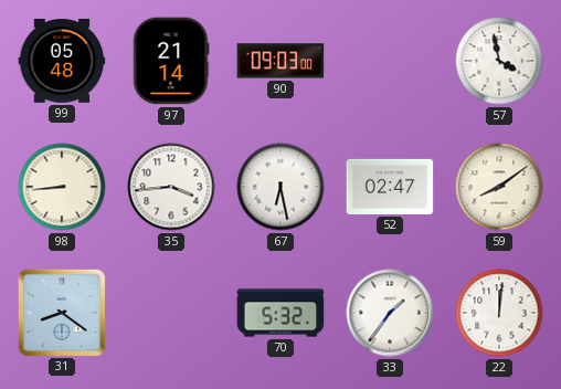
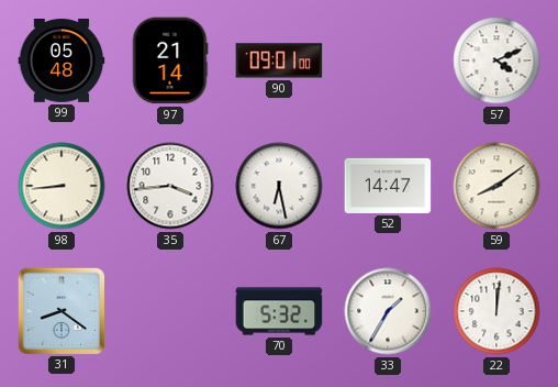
90: 09:03 -> 09:01
57: 3:58 -> 4:11
52: 02:47 -> 14:47
33: 1:36 -> 1:35
